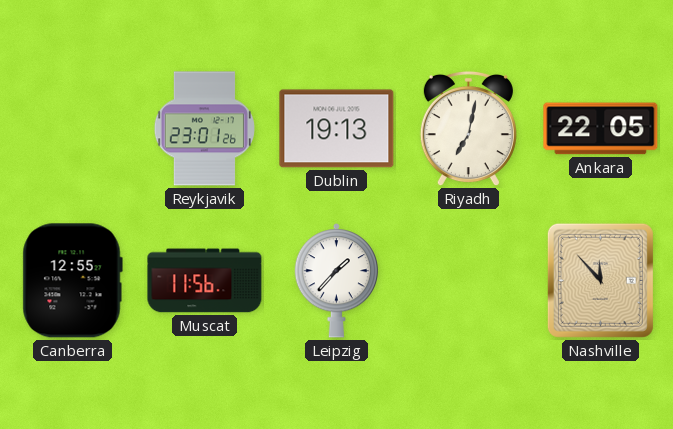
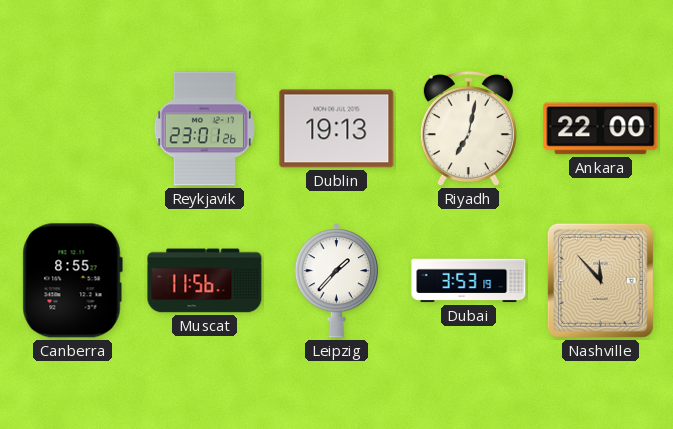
Ankara: 22:05 -> 22:00
Canberra: 12:55 -> 8:55
Dubai: none -> 3:53
